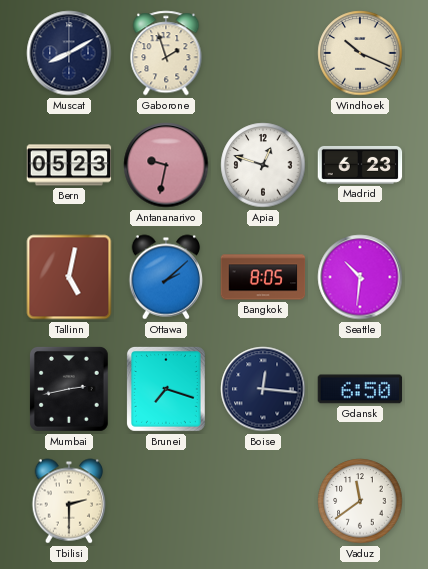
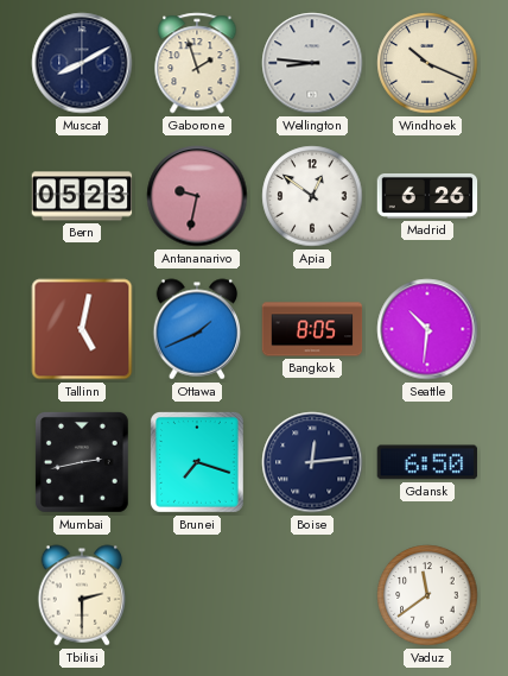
Wellington: none -> 8:46
Apia: 12:48 -> 12:51
Madrid: 6:23 -> 6:26
Ottawa: 2:08 -> 1:41
Boise: 12:16 -> 12:14
